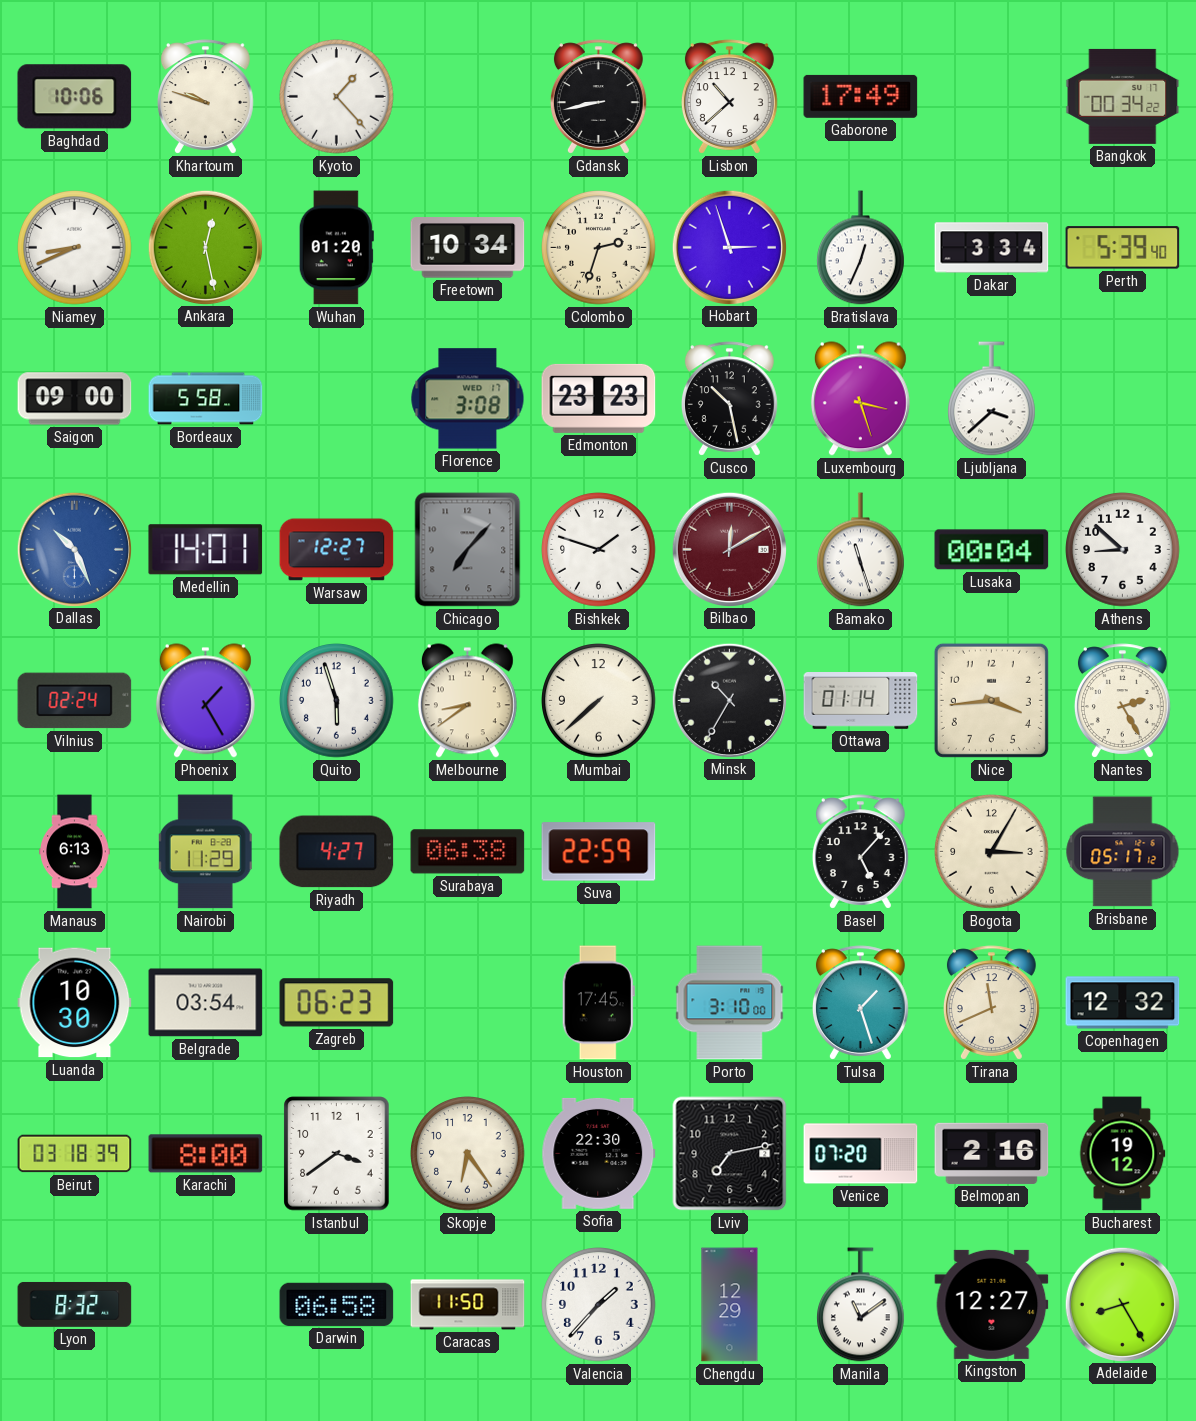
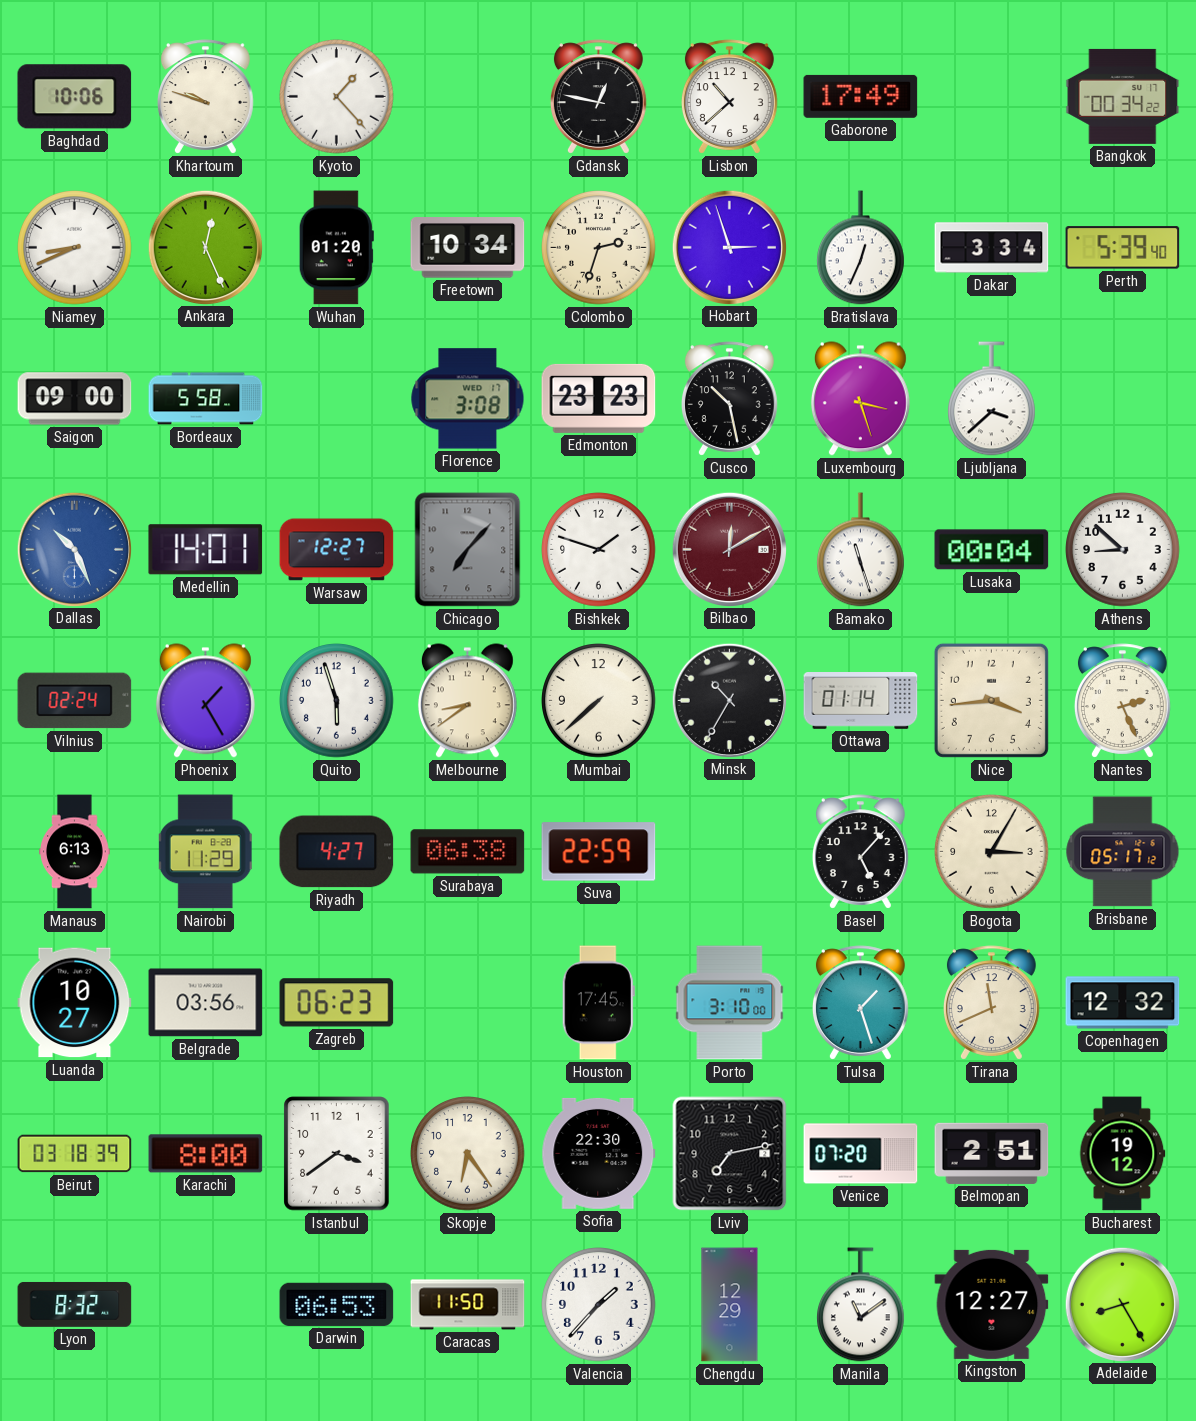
Gdansk: 8:43 -> 12:47
Ankara: 12:28 -> 12:26
Nantes: 2:25 -> 2:26
Luanda: 10:30 -> 10:27
Belgrade: 03:54 -> 03:56
Belmopan: 2:16 -> 2:51
Darwin: 06:58 -> 06:53
